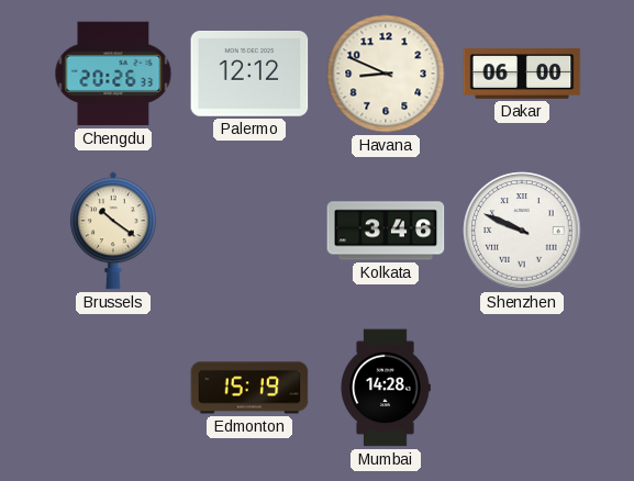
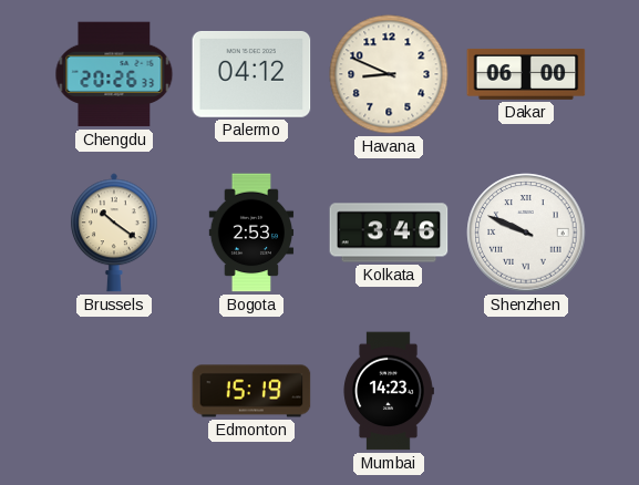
Palermo: 12:12 -> 04:12
Bogota: none -> 2:53
Mumbai: 14:28 -> 14:23
